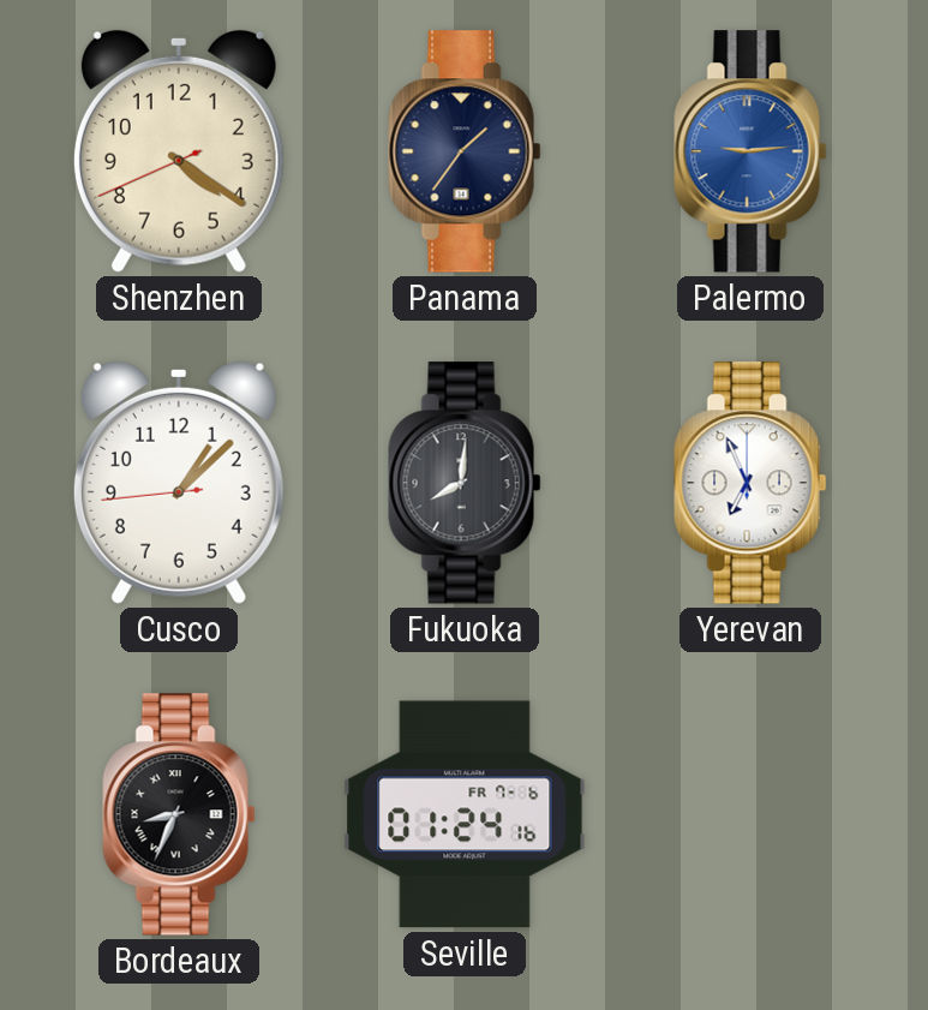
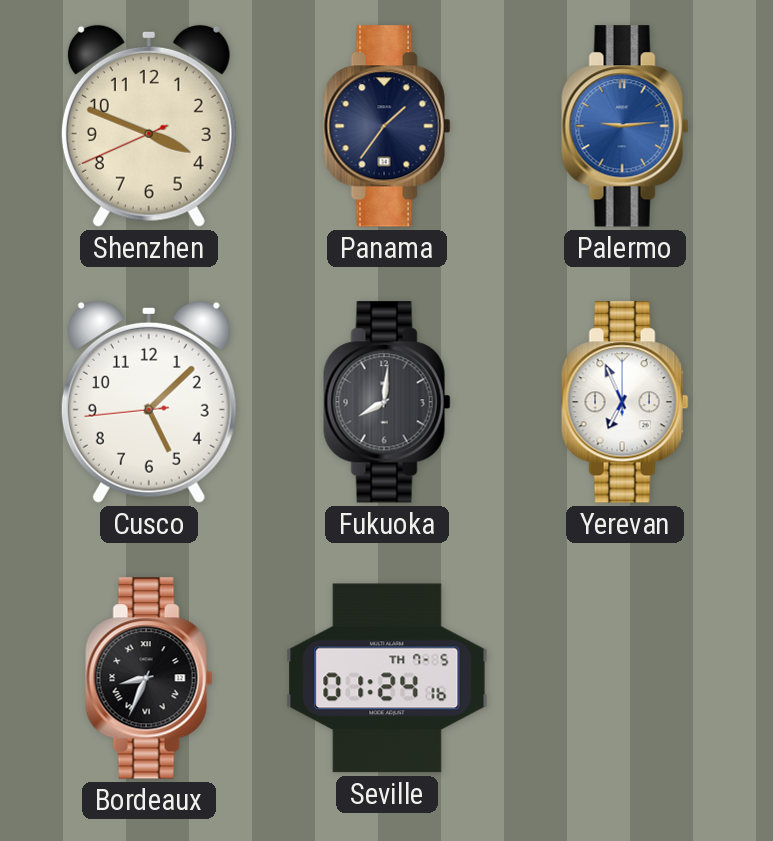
Shenzhen: 4:20 -> 3:48
Cusco: 1:07 -> 5:07
Seville date: FR 7-6 -> TH 7-5
